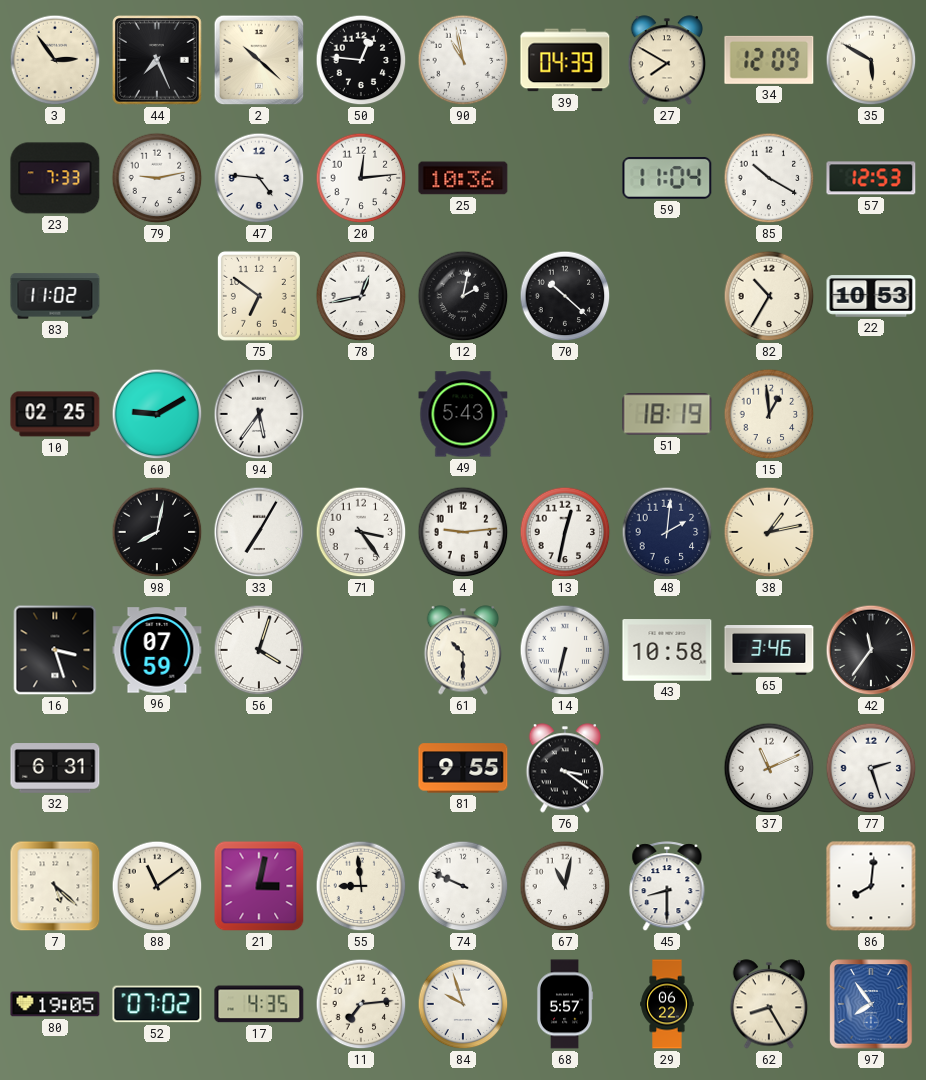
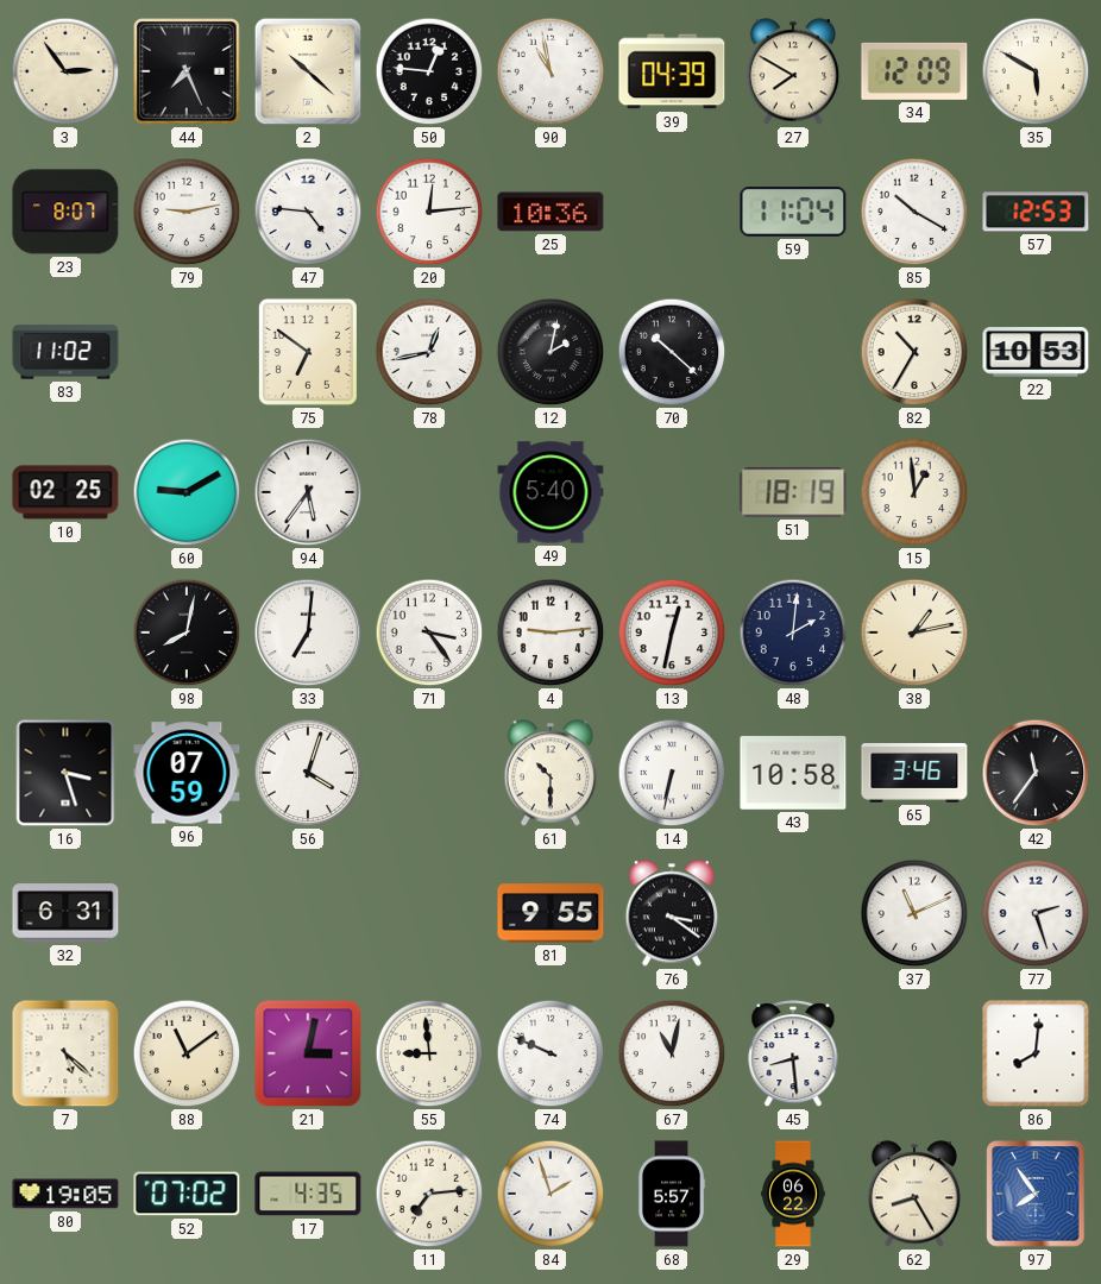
23: 7:33 -> 8:07
49: 5:43 -> 5:40
33: 7:05 -> 7:01
45: 8:30 -> 8:29
84: 9:57 -> 1:57
